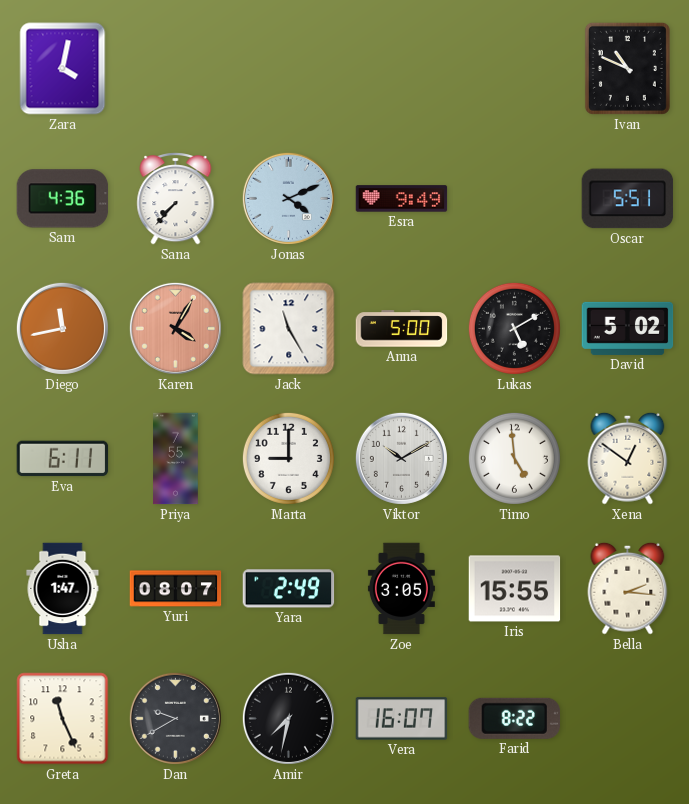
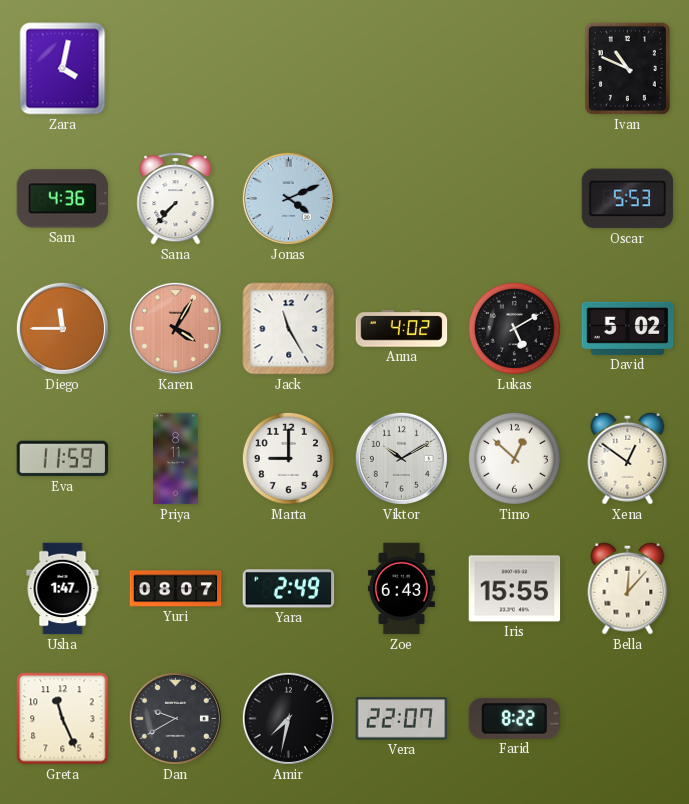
Esra: 9:49 -> none
Oscar: 5:51 -> 5:53
Diego: 11:43 -> 11:45
Anna: 5:00 -> 4:02
Eva: 6:11 -> 11:59
Priya: 7:55 -> 8:11
Timo: 4:59 -> 12:52
Zoe: 3:05 -> 6:43
Bella: 2:16 -> 12:07
Vera: 16:07 -> 22:07
